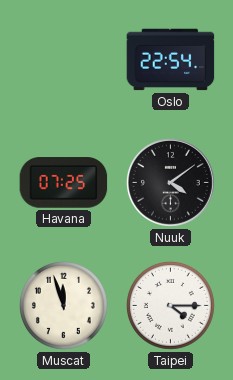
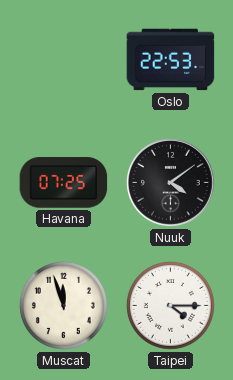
Oslo: 22:54 -> 22:53
